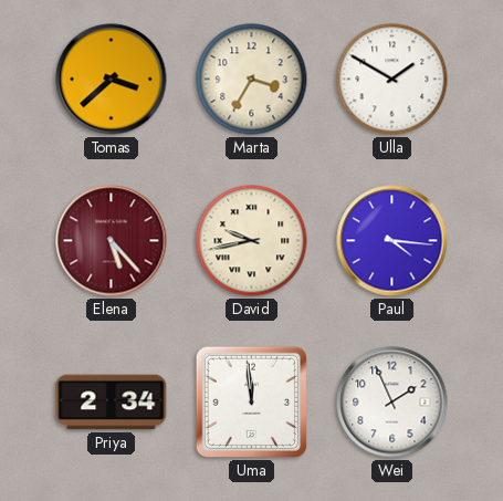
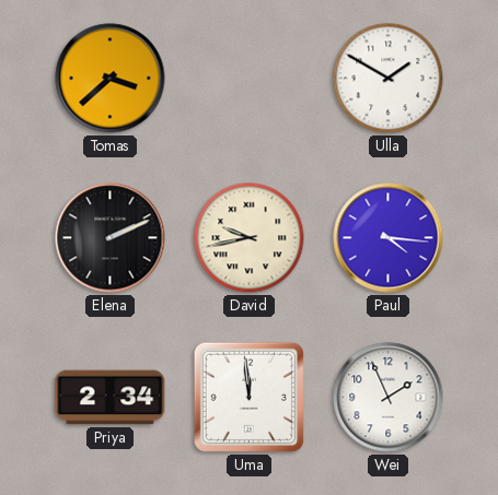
Marta: 3:35 -> none
Elena: 5:23 -> 2:11
Elena dial: burgundy -> black
